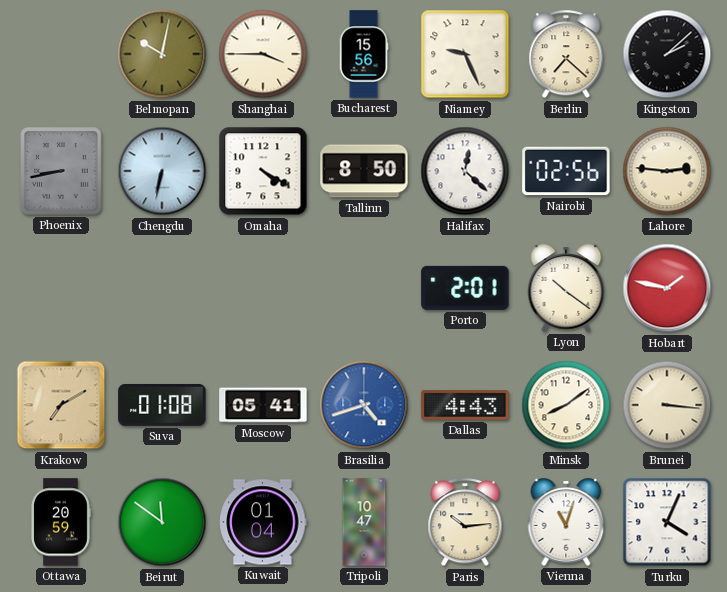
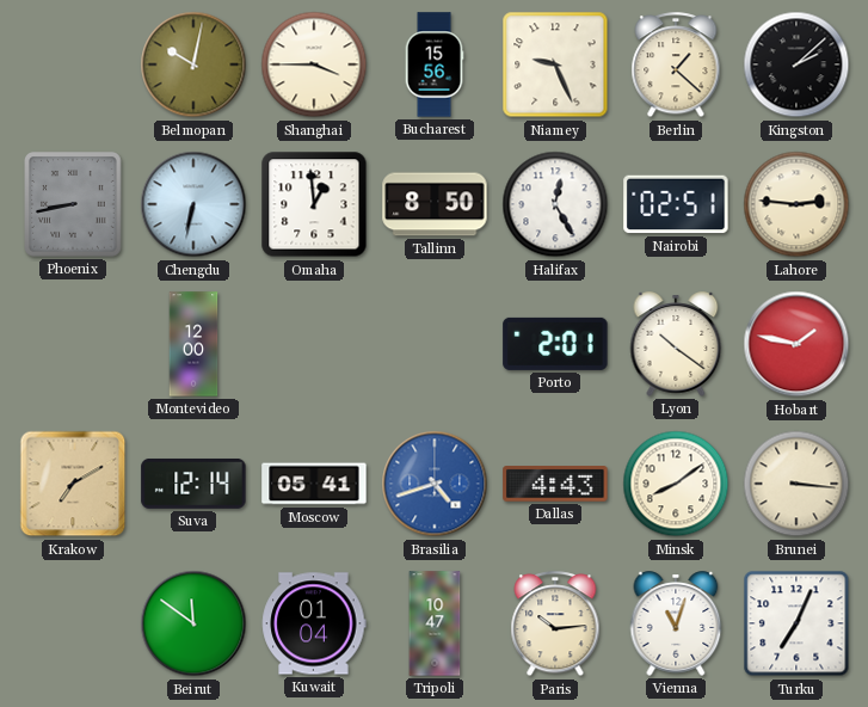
Berlin: 7:22 -> 1:22
Omaha: 4:20 -> 12:59
Halifax: 12:22 -> 12:25
Nairobi: 02:56 -> 02:51
Montevideo: none -> 12:00
Suva: 01:08 -> 12:14
Ottawa: 20:59 -> none
Turku: 4:04 -> 7:04
